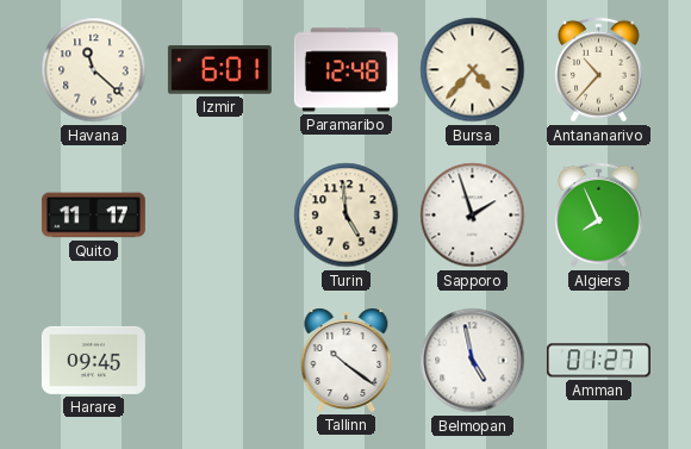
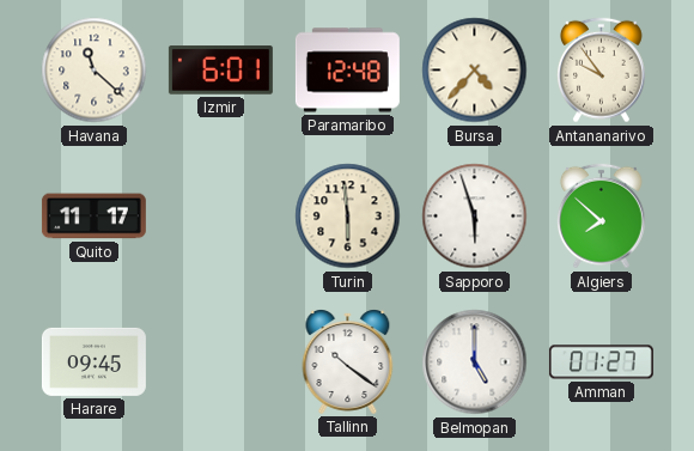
Antananarivo: 10:37 -> 9:54
Turin: 4:59 -> 5:59
Sapporo: 1:57 -> 5:57
Algiers: 7:56 -> 7:52
Belmopan: 4:58 -> 5:00
